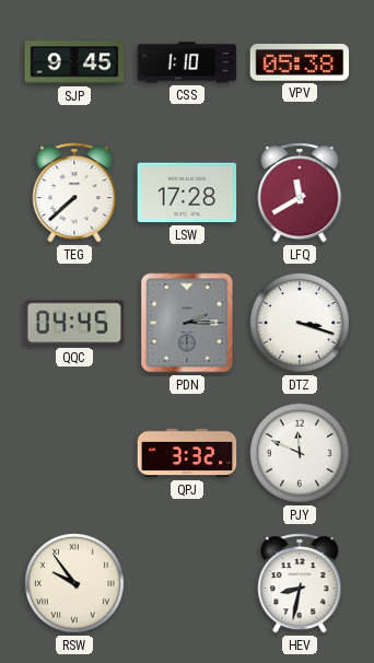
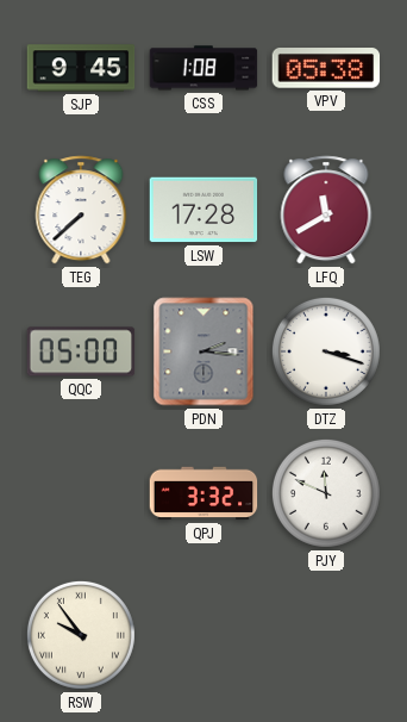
CSS: 1:10 -> 1:08
QQC: 04:45 -> 05:00
PDN: 2:15 -> 2:16
HEV: 8:32 -> none
